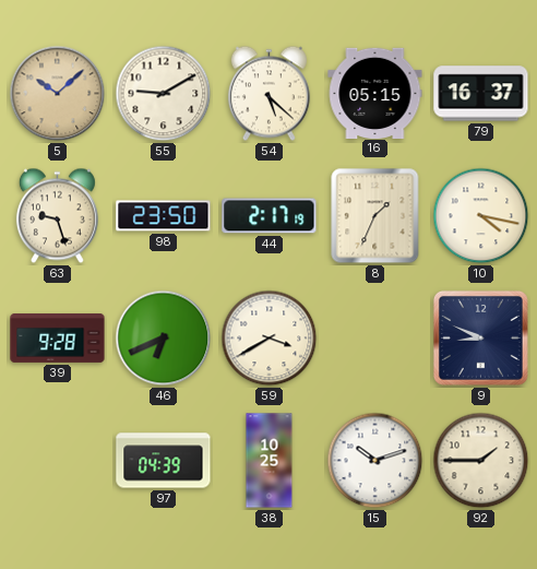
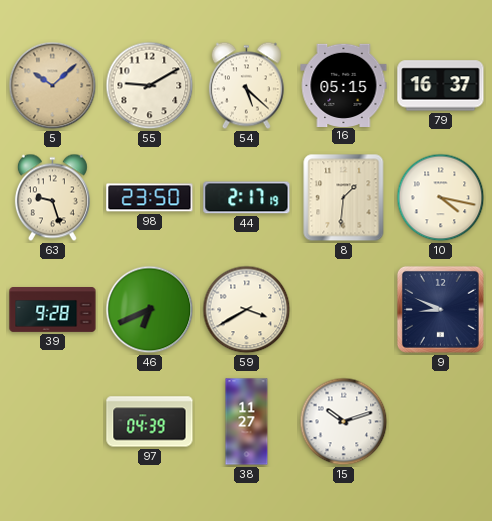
8: 1:34 -> 1:31
38: 10:25 -> 11:27
92: 1:45 -> none
